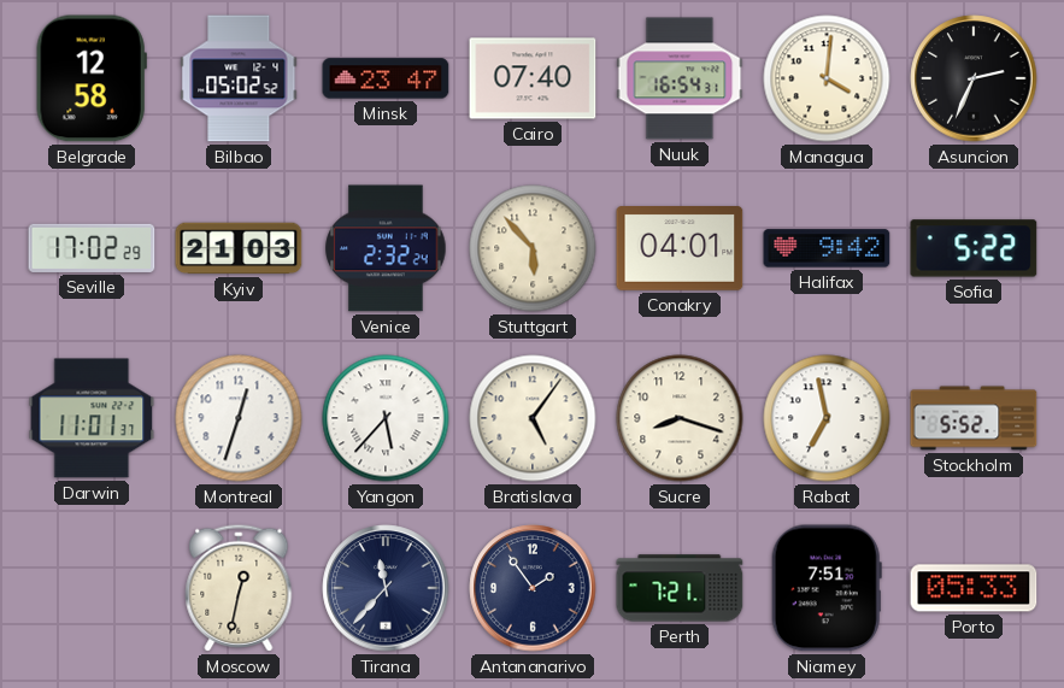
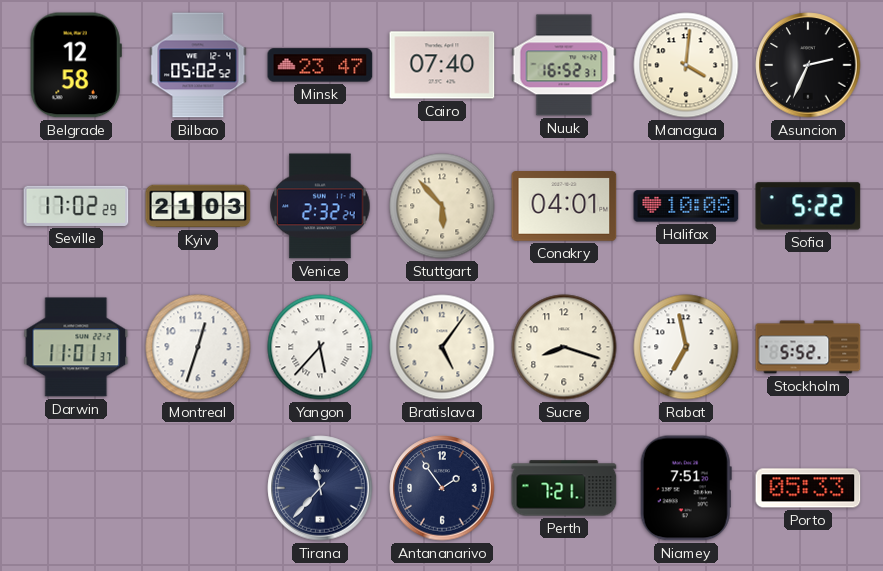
Nuuk: 16:54 -> 16:52
Halifax: 9:42 -> 10:08
Moscow: 12:32 -> none
